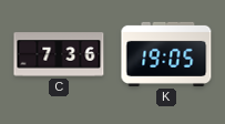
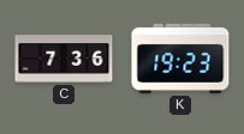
K: 19:05 -> 19:23
